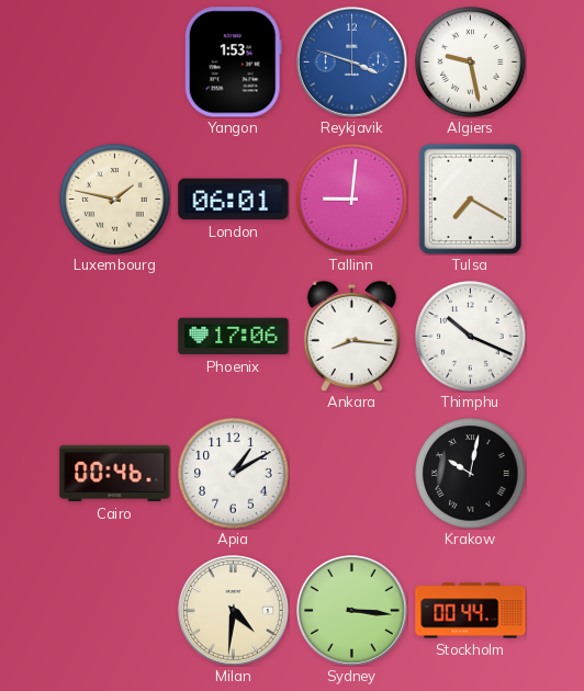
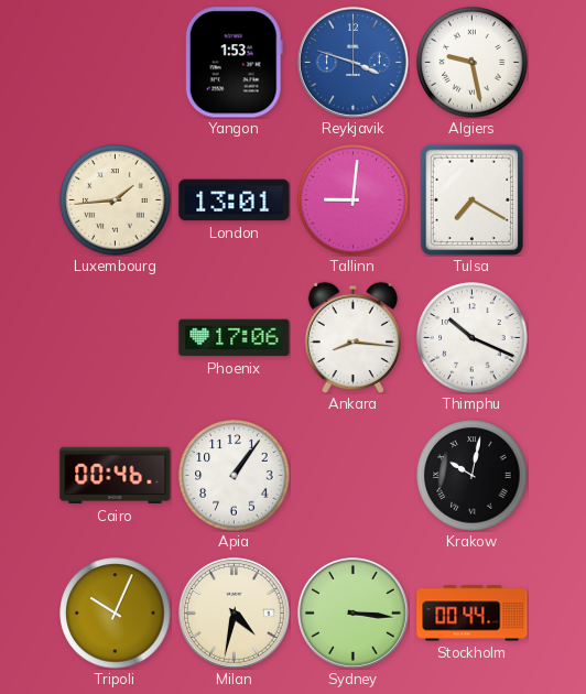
Luxembourg: 1:47 -> 1:44
London: 06:01 -> 13:01
Apia: 1:10 -> 1:06
Tripoli: none -> 10:04
Milan: 4:31 -> 4:32
